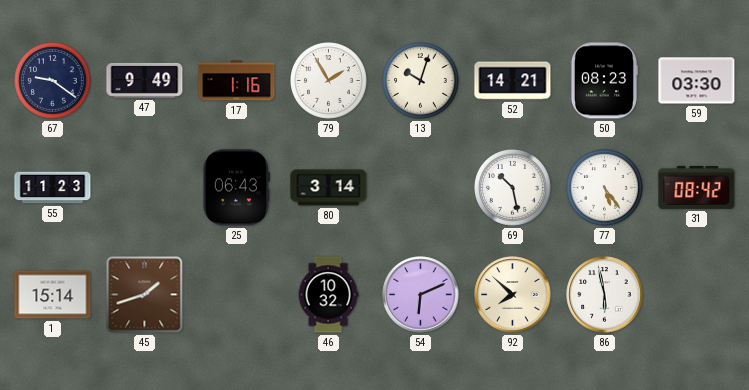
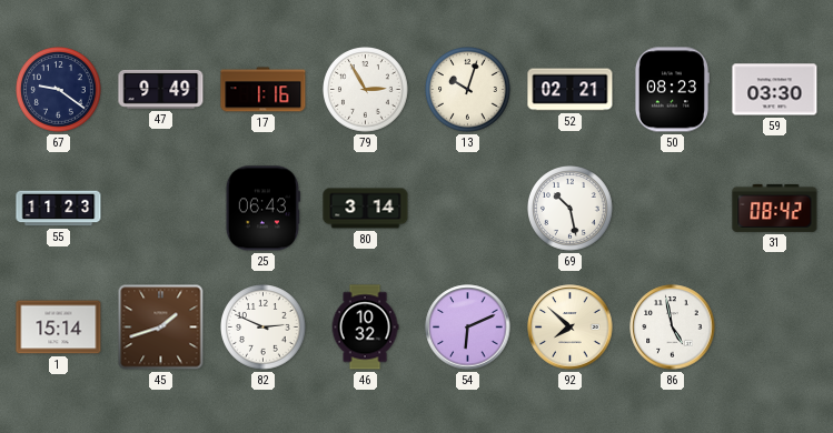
79: 1:55 -> 2:55
52: 14:21 -> 02:21
77: 5:24 -> none
82: none -> 2:49
86: 5:58 -> 4:58
